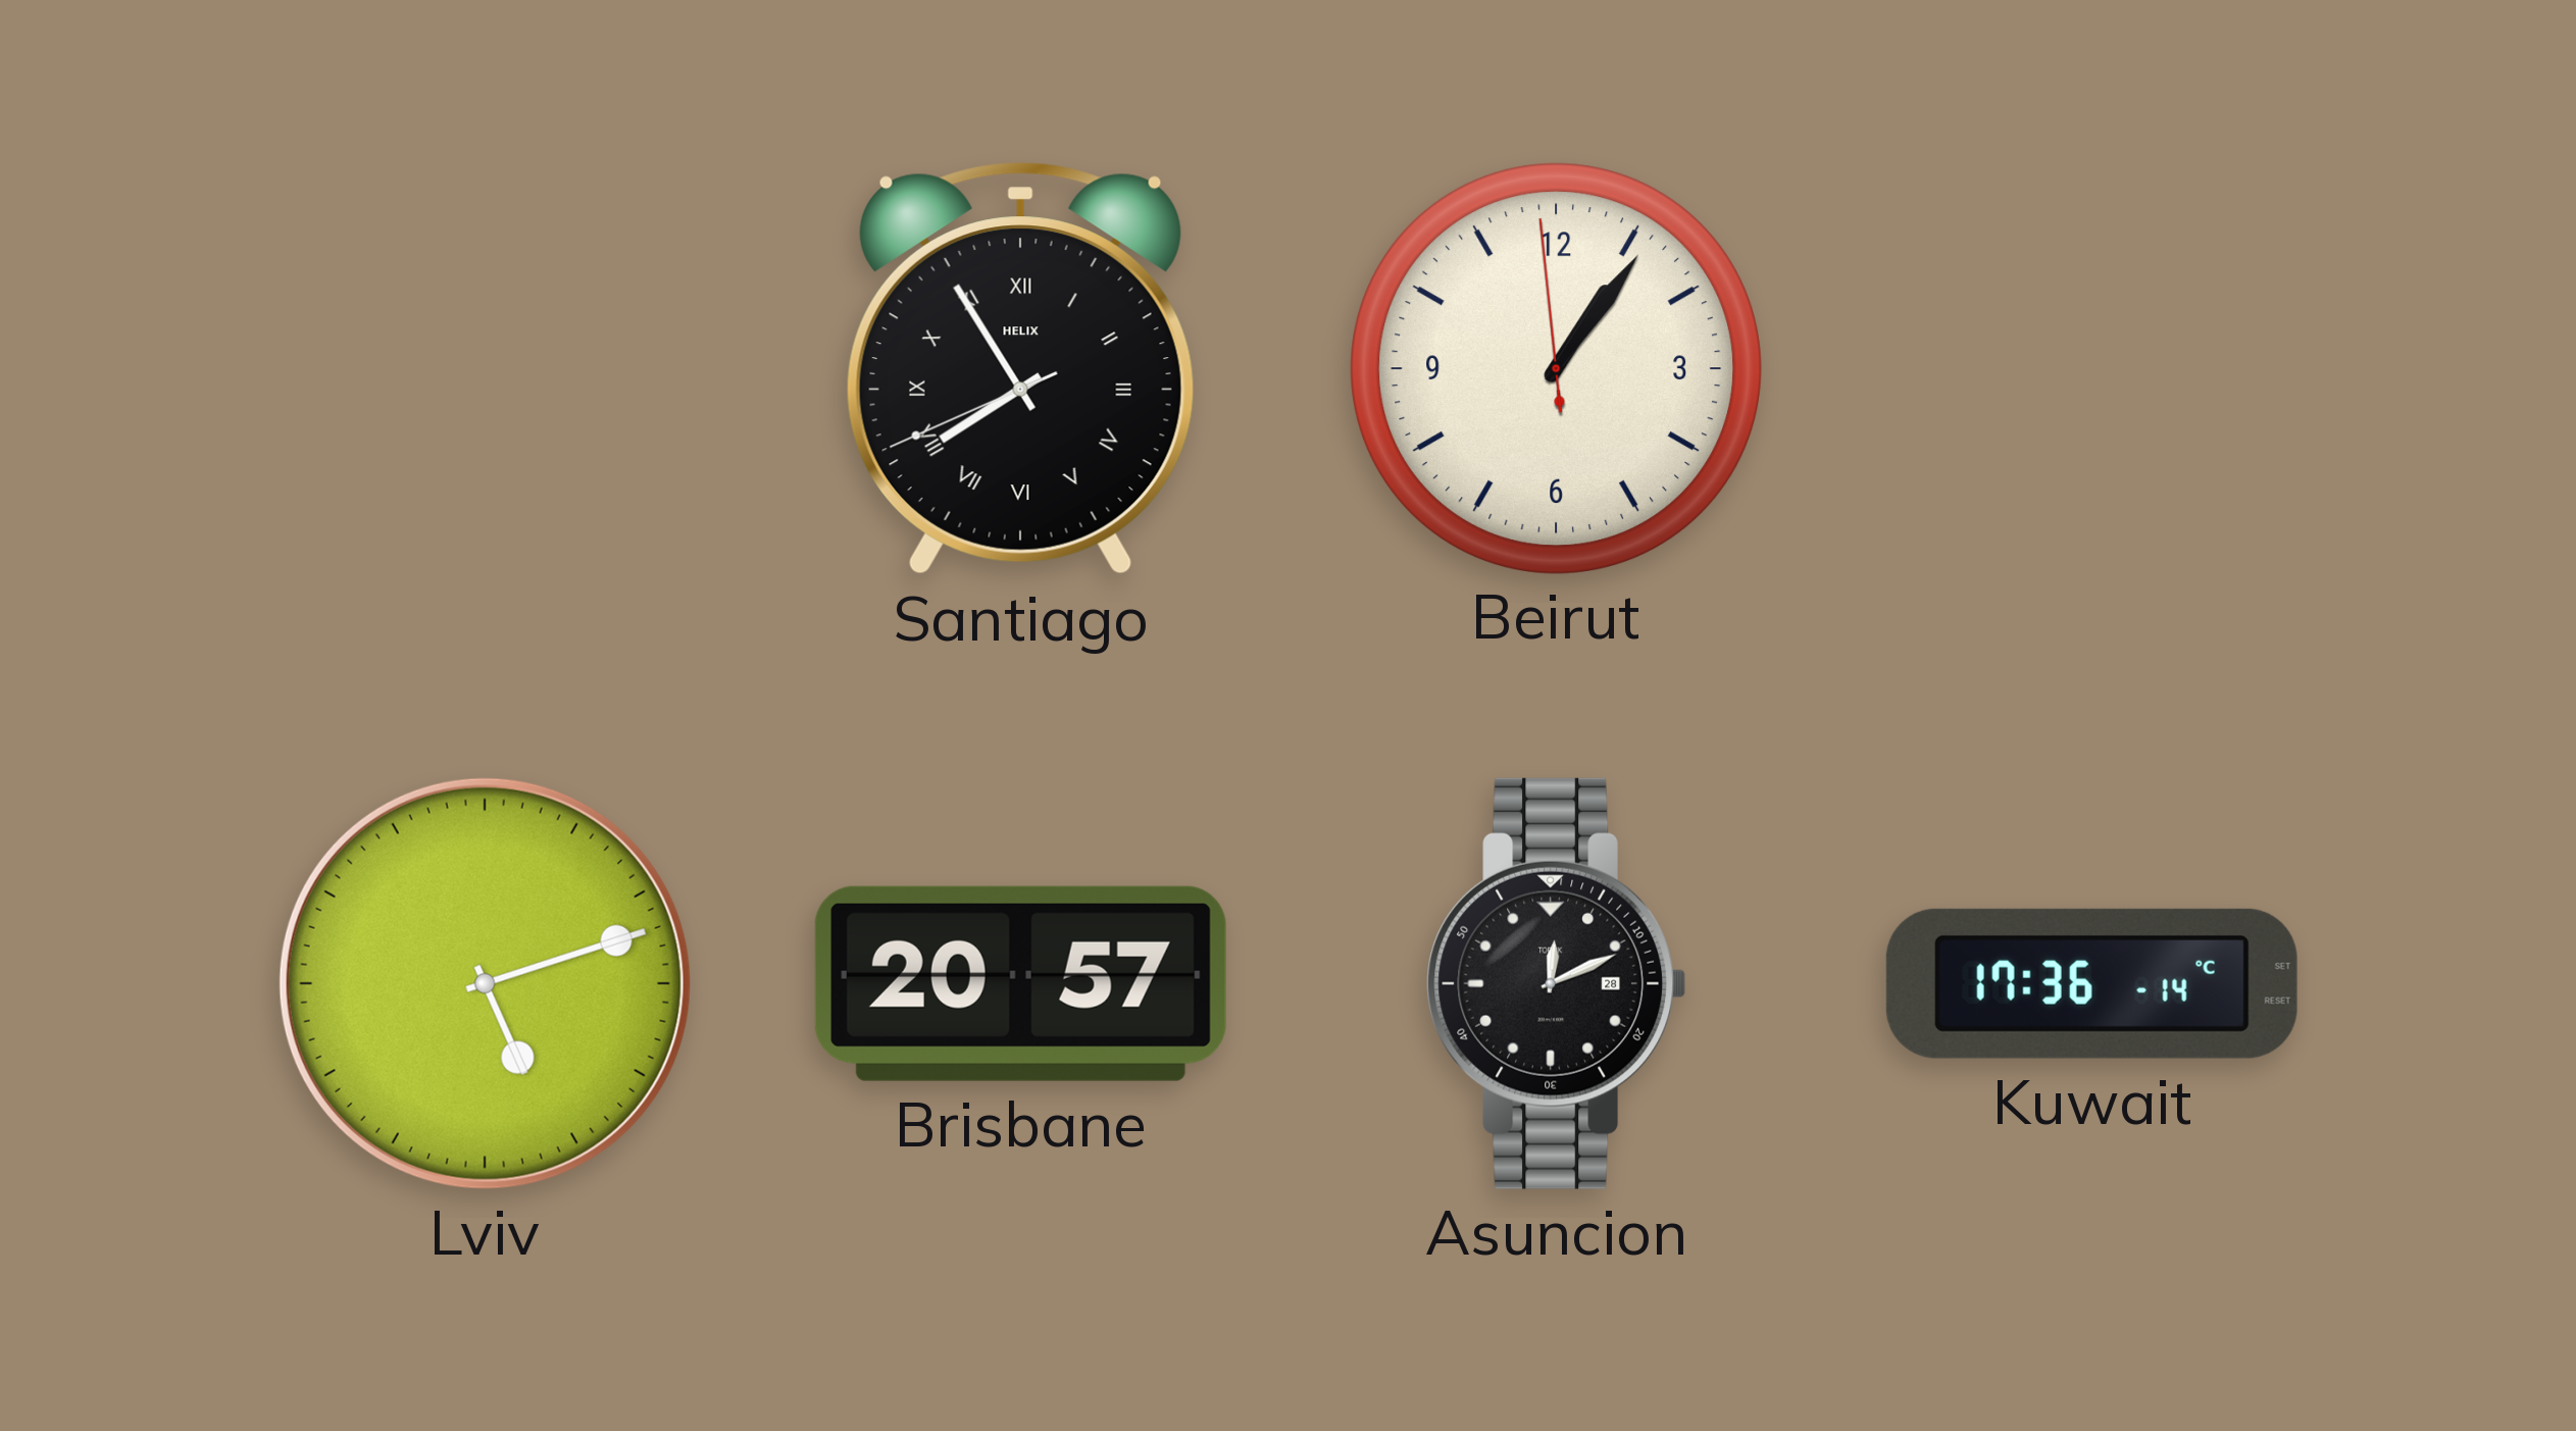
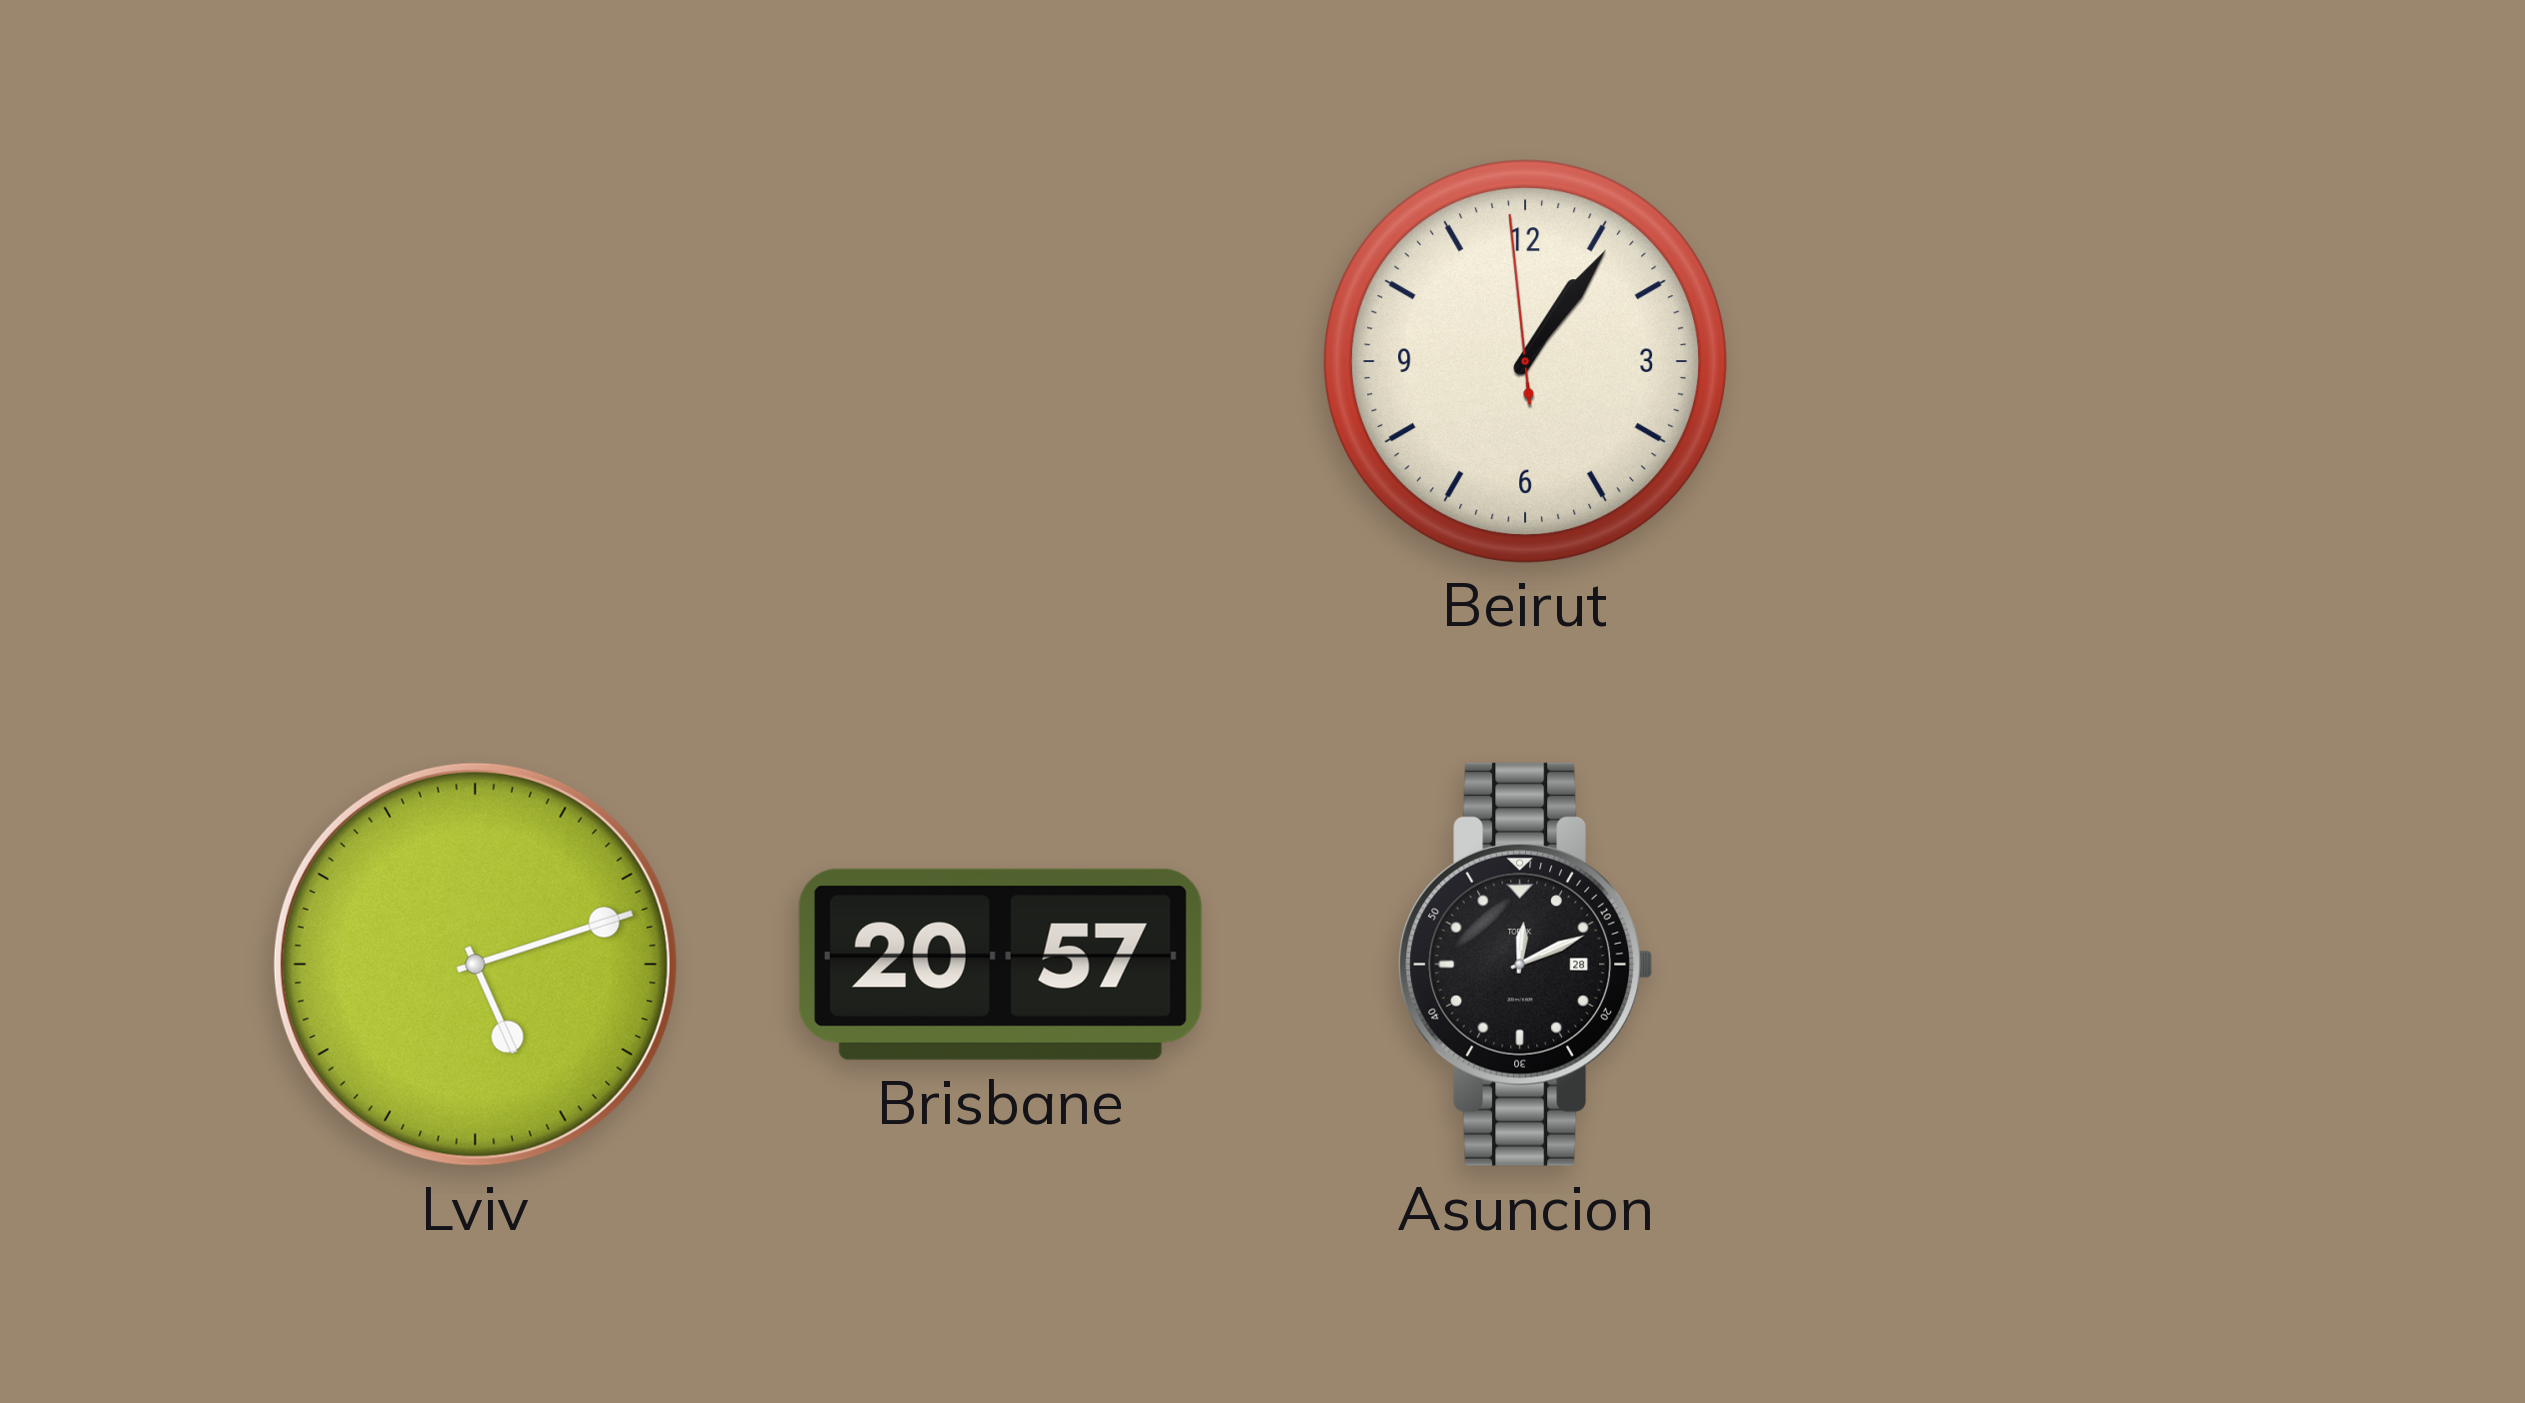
Santiago: 7:54 -> none
Kuwait: 17:36 -> none
